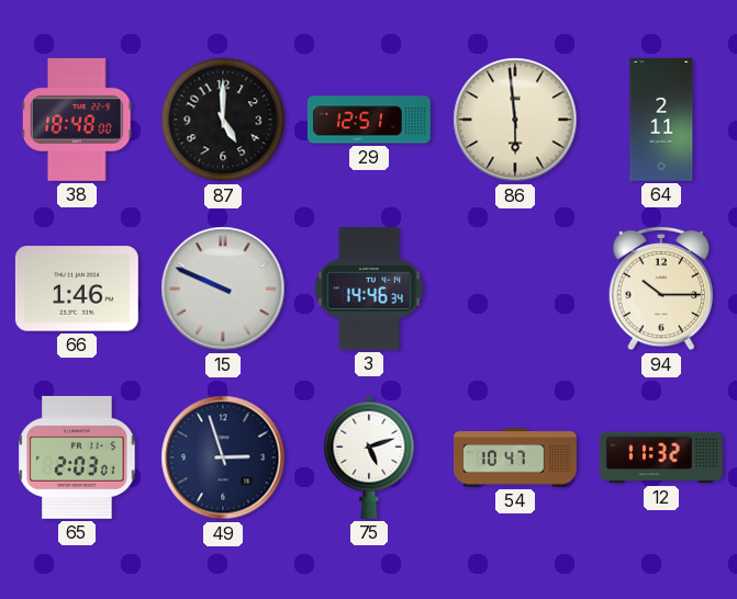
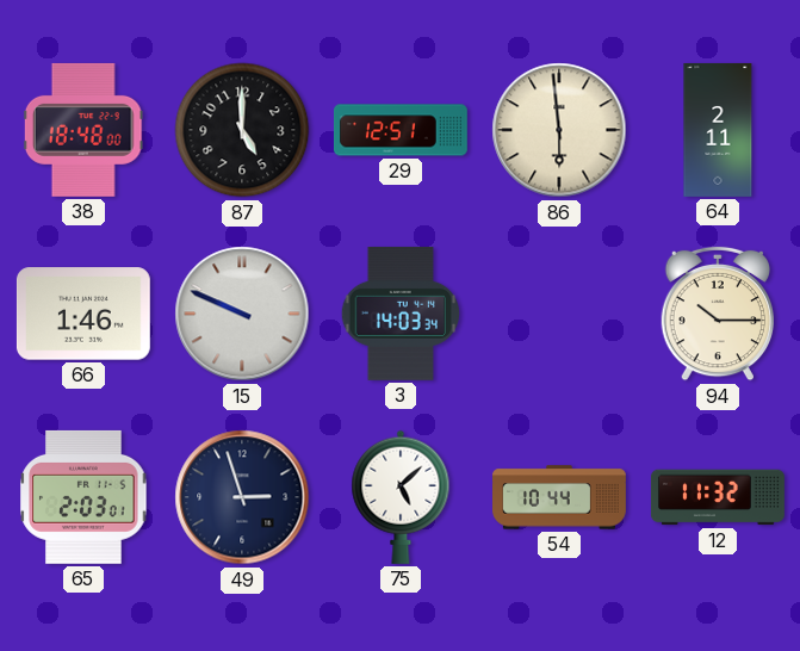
3: 14:46 -> 14:03
75: 5:12 -> 5:08
54: 10:47 -> 10:44
